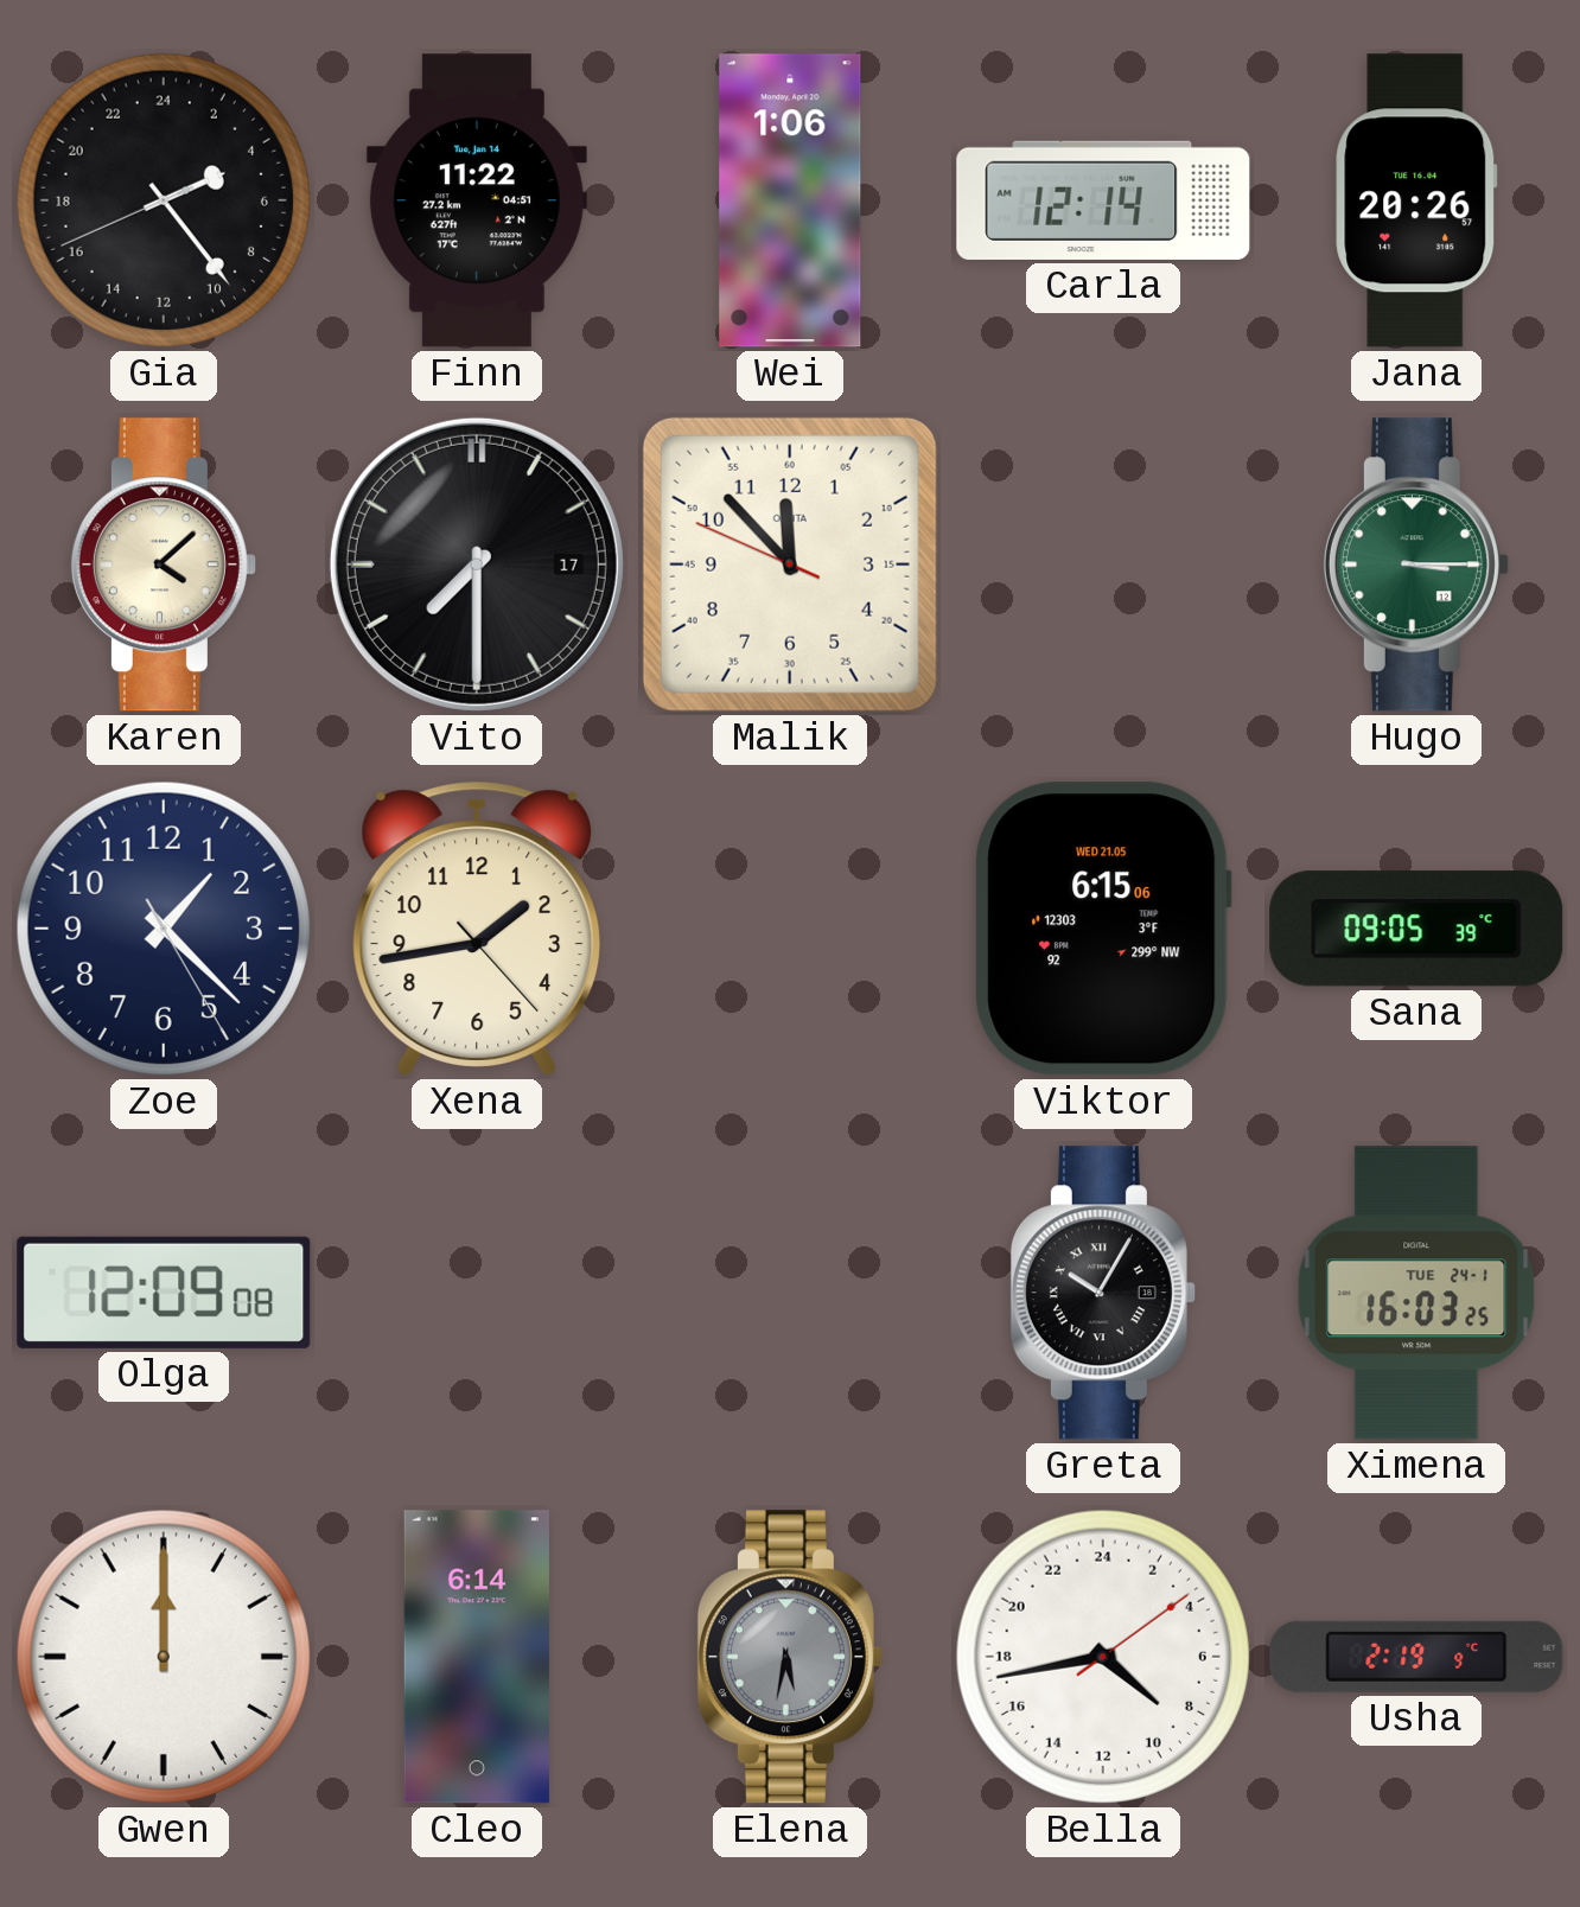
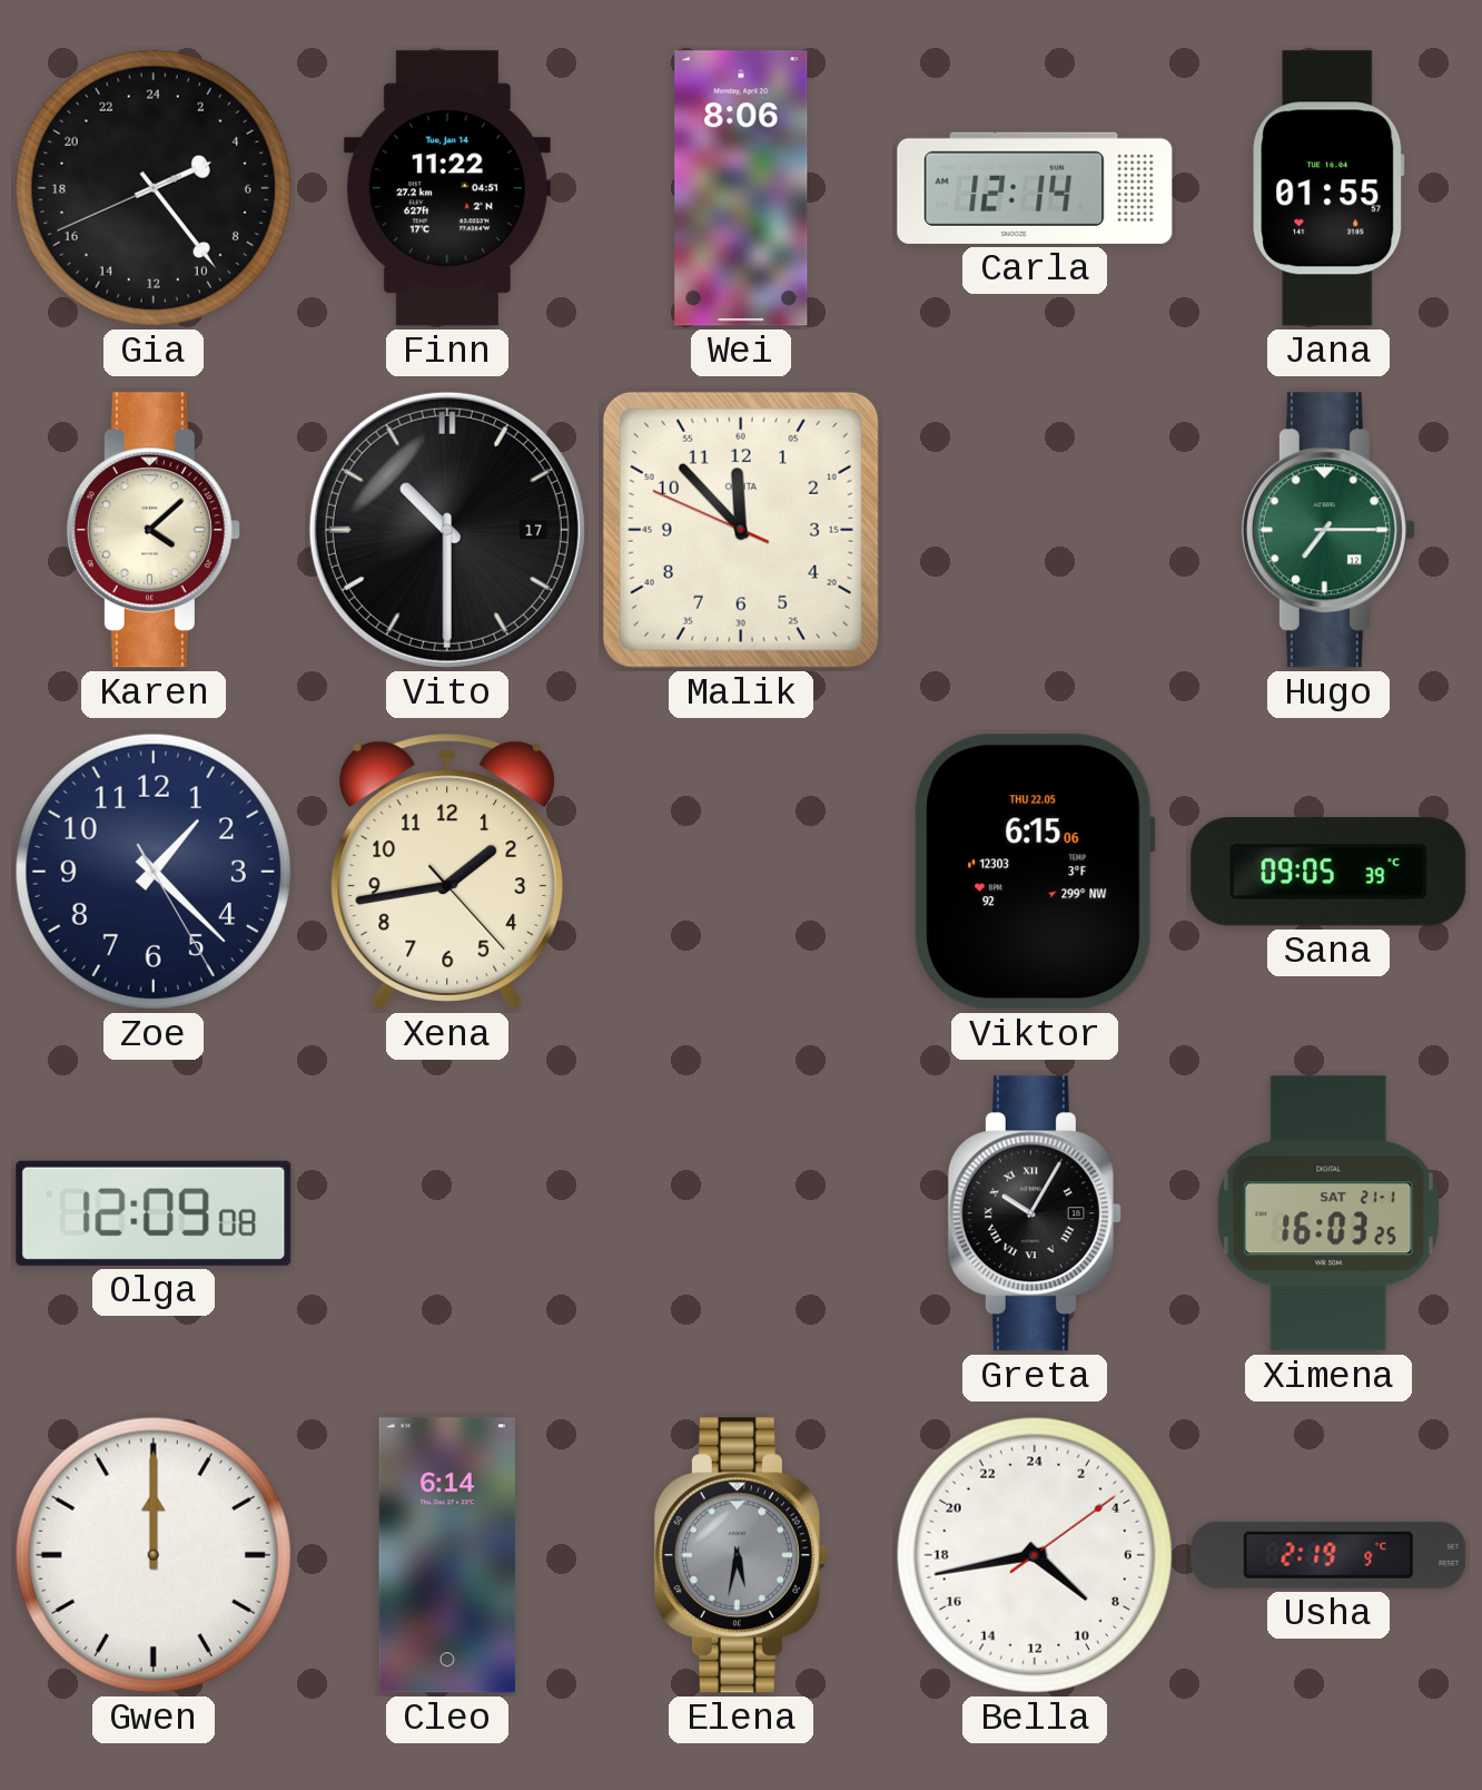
Wei: 1:06 -> 8:06
Jana: 20:26 -> 01:55
Vito: 7:30 -> 10:30
Hugo: 3:15 -> 7:15
Viktor date: WED 21.05 -> THU 22.05
Ximena date: TUE 24-1 -> SAT 21-1
